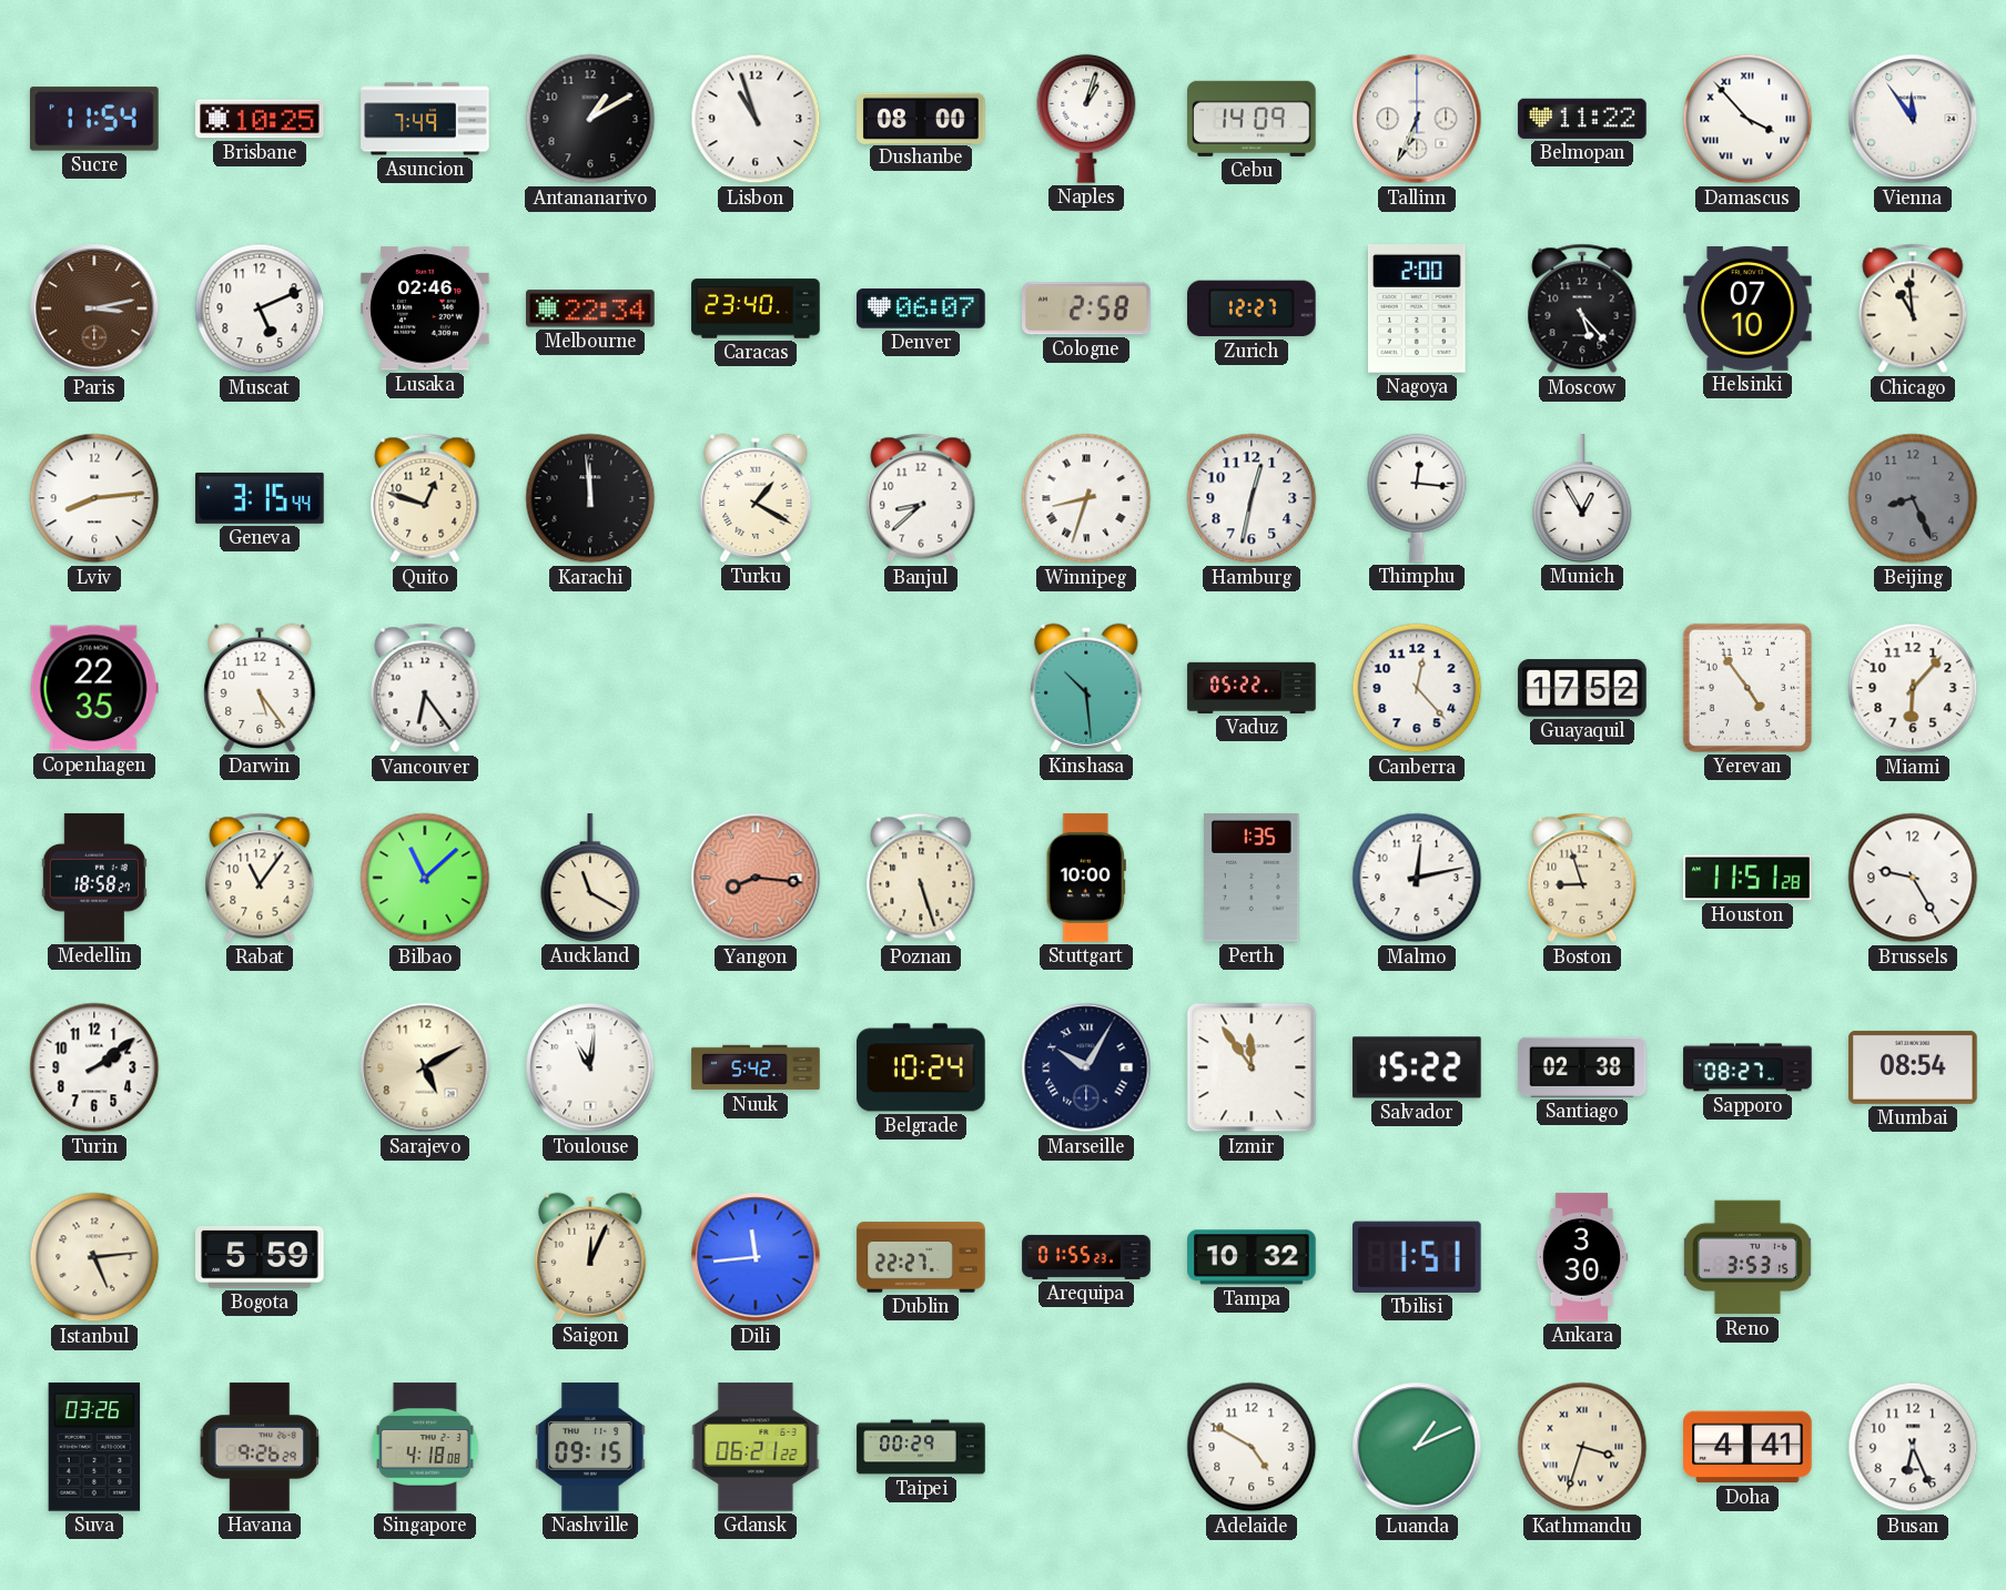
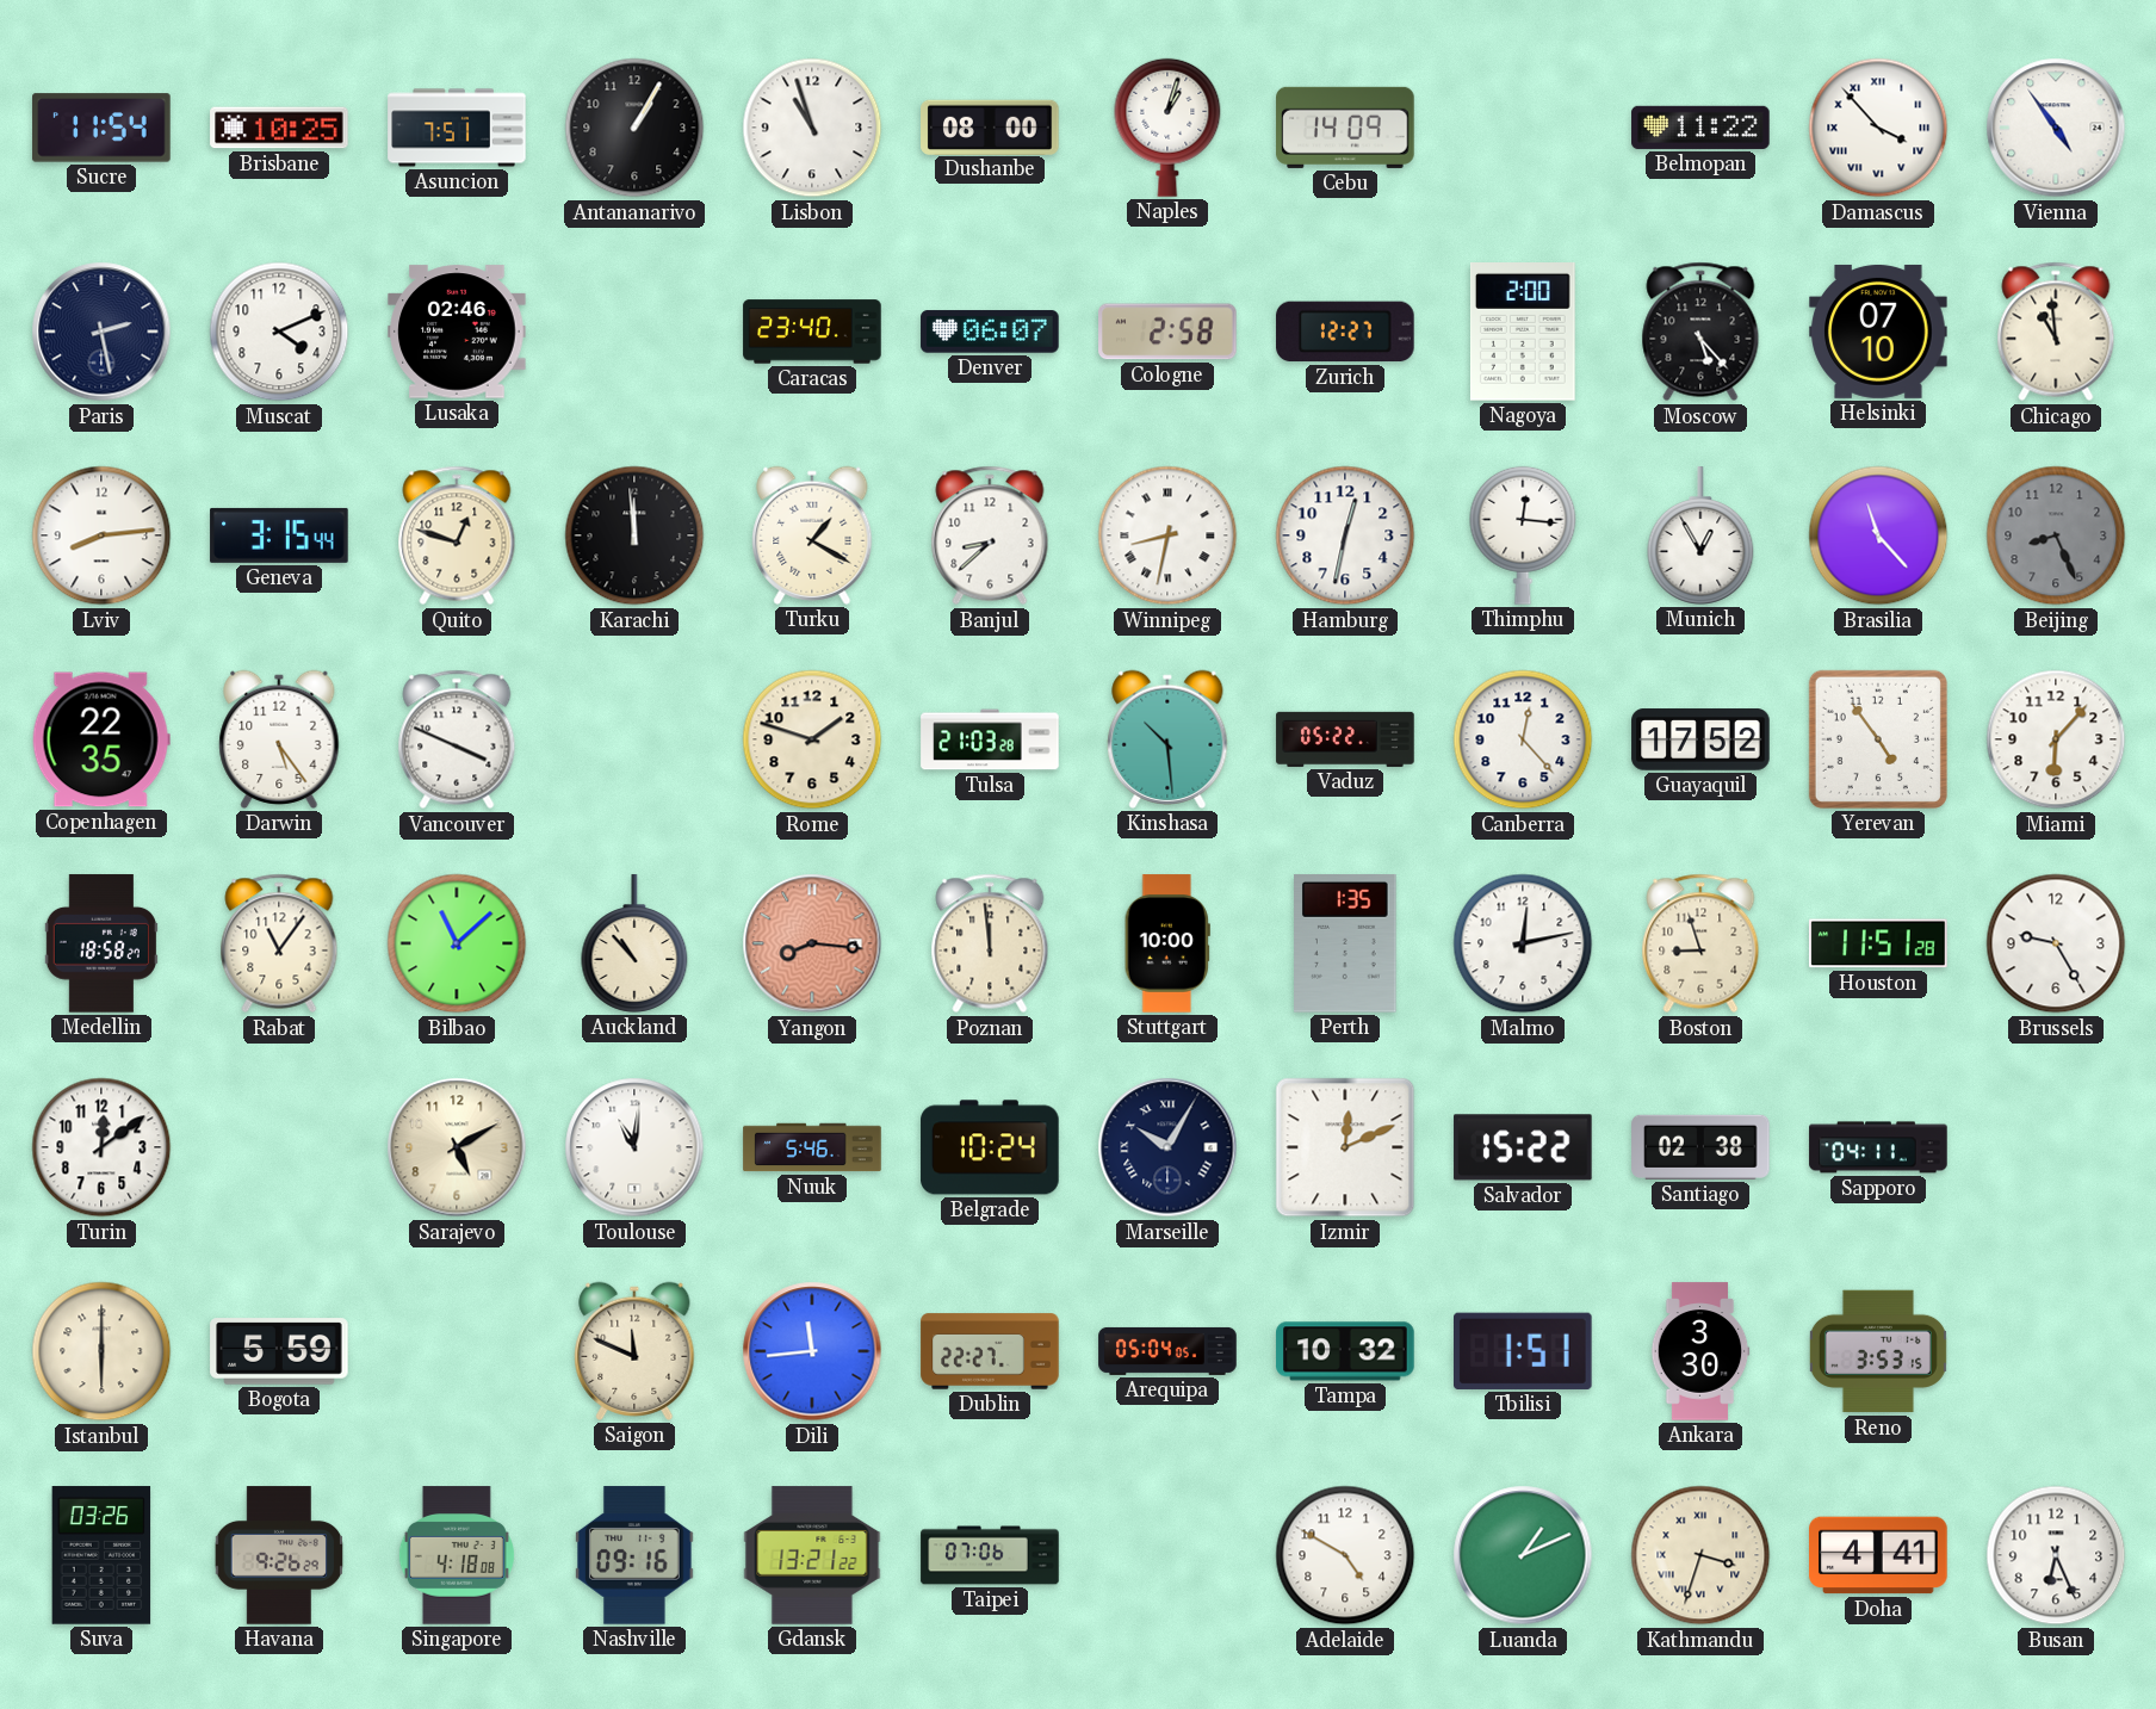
Asuncion: 7:49 -> 7:51
Antananarivo: 1:10 -> 1:05
Tallinn: 6:34 -> none
Vienna: 11:54 -> 4:54
Paris: 3:13 -> 2:28
Paris dial: brown -> navy
Muscat: 5:11 -> 4:11
Melbourne: 22:34 -> none
Winnipeg: 8:33 -> 8:32
Brasilia: none -> 11:23
Vancouver: 6:24 -> 3:49
Rome: none -> 1:48
Tulsa: none -> 21:03
Auckland: 11:20 -> 10:53
Poznan: 5:27 -> 11:59
Turin: 2:09 -> 12:09
Nuuk: 5:42 -> 5:46
Izmir: 11:54 -> 12:11
Sapporo: 08:27 -> 04:11
Mumbai: 08:54 -> none
Istanbul: 5:14 -> 6:00
Saigon: 12:04 -> 11:49
Arequipa: 01:55 -> 05:04
Nashville: 09:15 -> 09:16
Gdansk: 06:21 -> 13:21
Taipei: 00:29 -> 07:06
